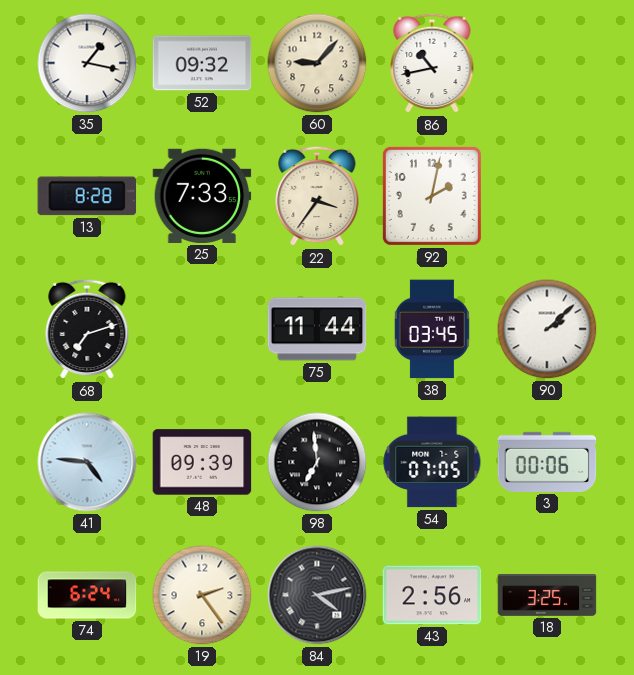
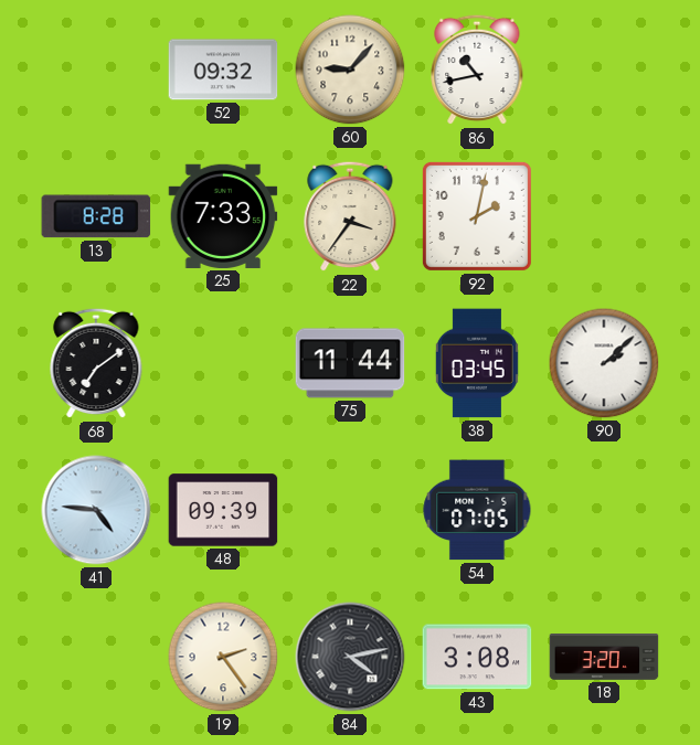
35: 1:17 -> none
68: 7:12 -> 7:09
98: 6:59 -> none
3: 00:06 -> none
74: 6:24 -> none
43: 2:56 -> 3:08
18: 3:25 -> 3:20
